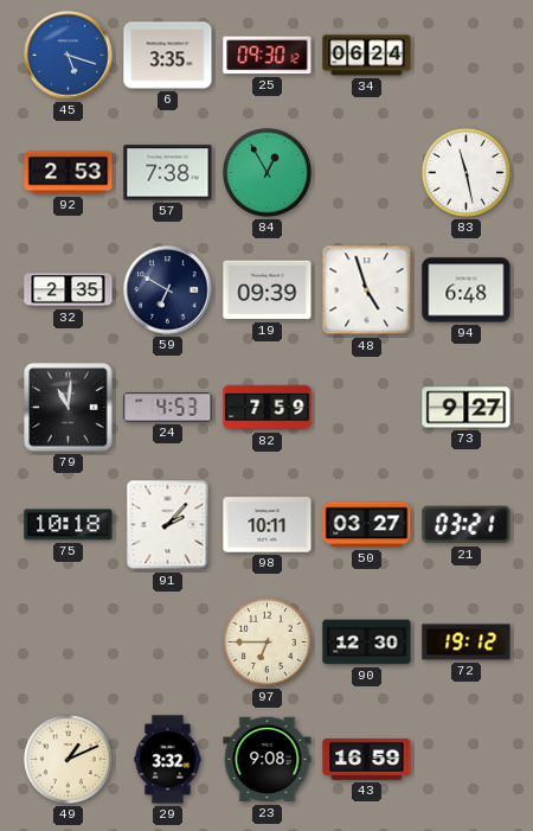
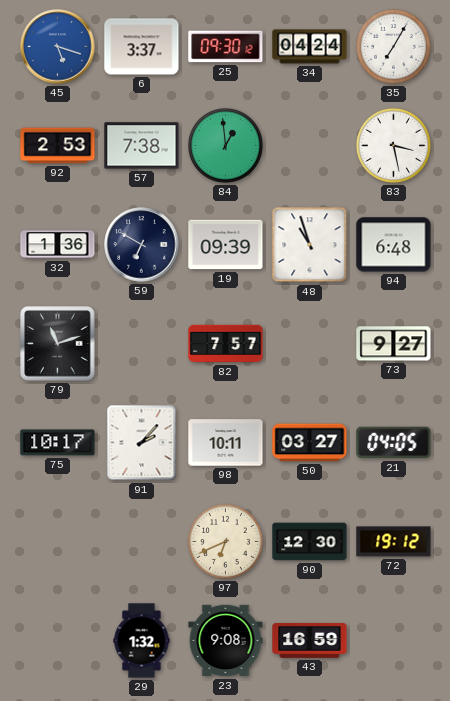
6: 3:35 -> 3:37
34: 06:24 -> 04:24
35: none -> 7:05
84: 12:55 -> 12:59
83: 11:28 -> 3:28
32: 2:35 -> 1:36
48: 4:57 -> 10:57
79: 11:01 -> 11:12
24: 4:53 -> none
82: 7:59 -> 7:57
75: 10:18 -> 10:17
21: 03:21 -> 04:05
97: 6:45 -> 6:41
49: 1:11 -> none
29: 3:32 -> 1:32
